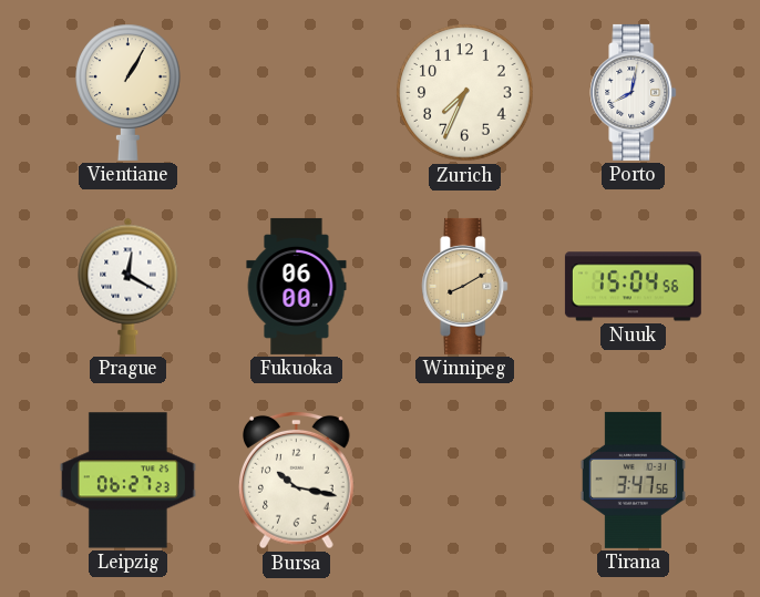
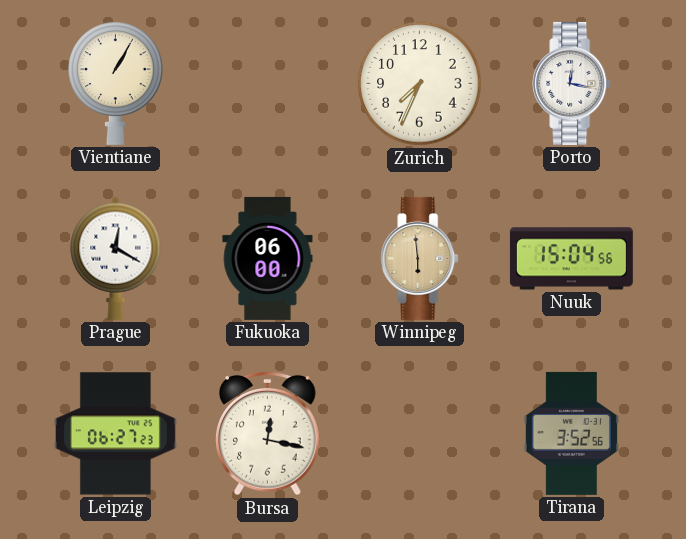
Porto: 8:02 -> 12:17
Winnipeg: 8:10 -> 5:59
Bursa: 10:17 -> 12:17
Tirana: 3:47 -> 3:52
